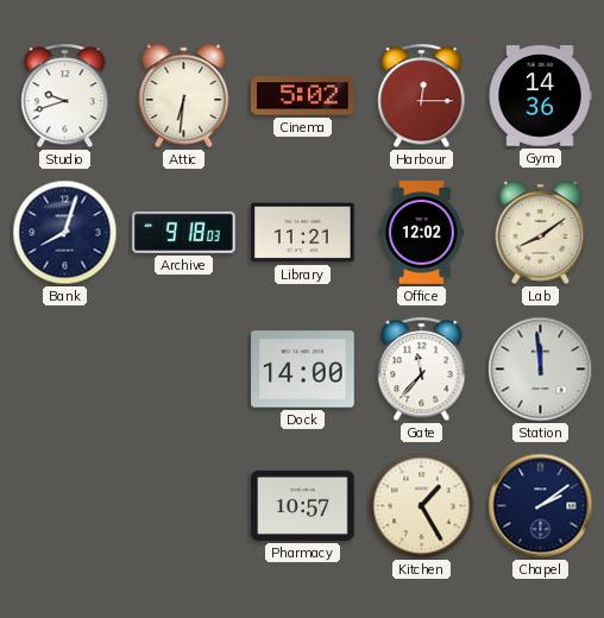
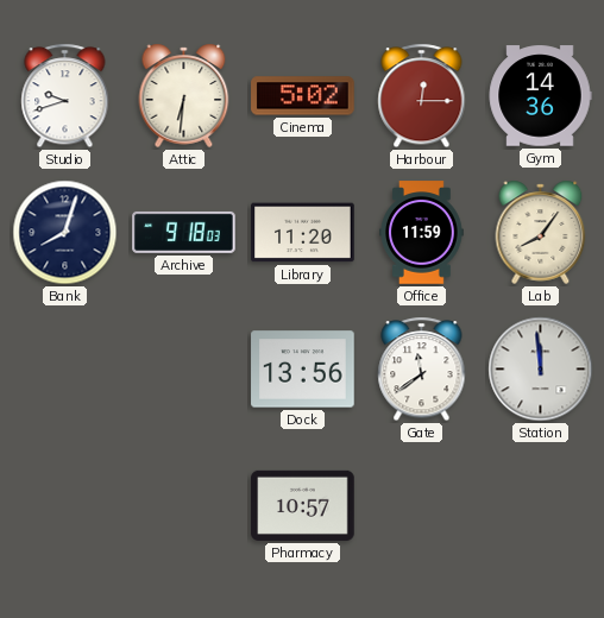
Library: 11:21 -> 11:20
Office: 12:02 -> 11:59
Lab: 8:09 -> 8:06
Dock: 14:00 -> 13:56
Gate: 11:37 -> 11:39
Kitchen: 1:25 -> none
Chapel: 2:09 -> none
